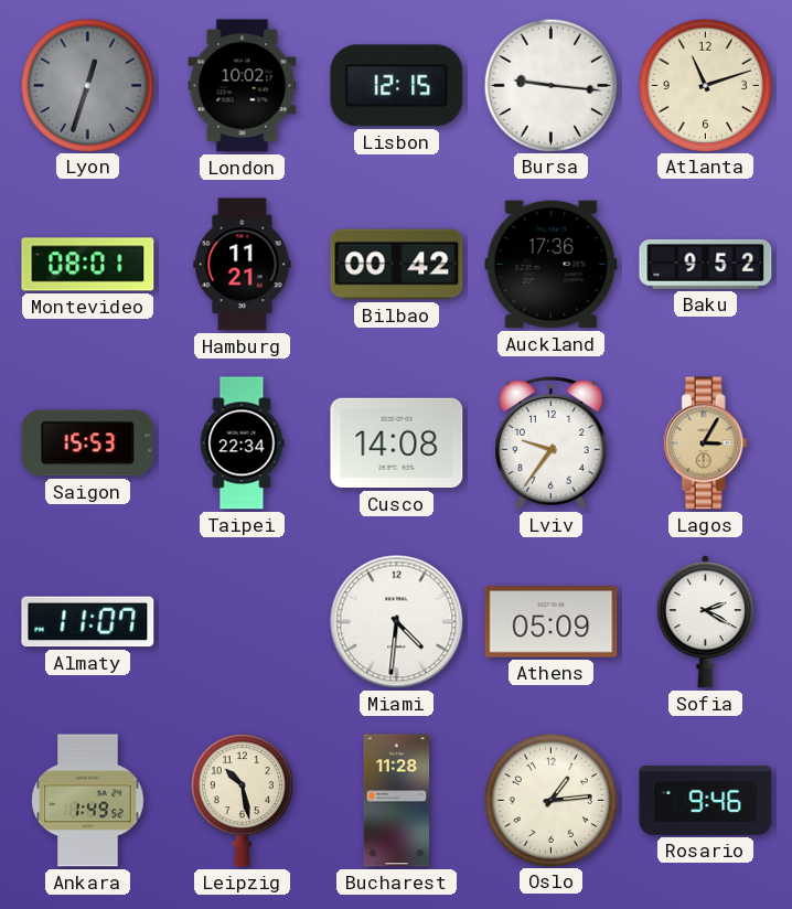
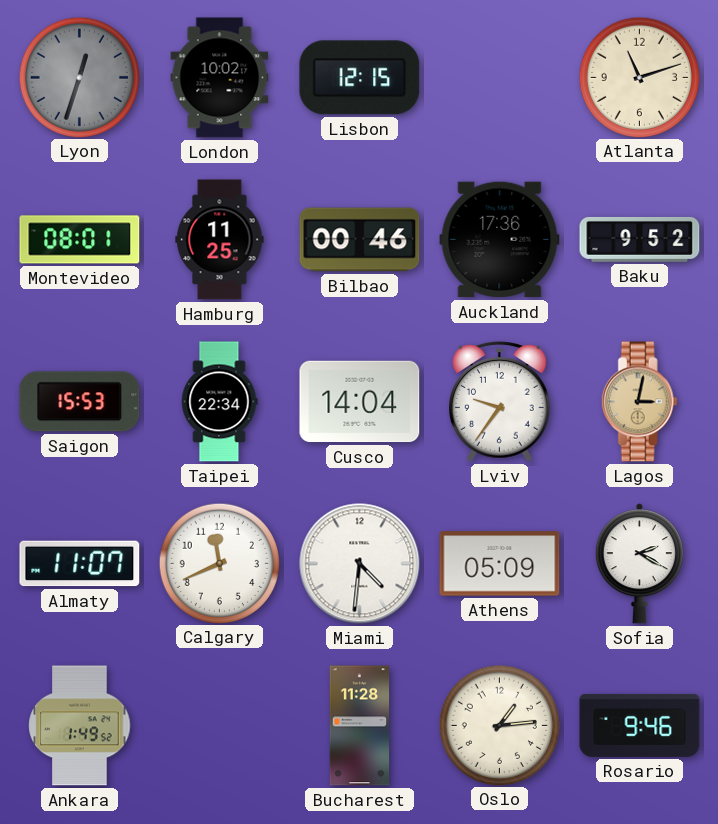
Bursa: 9:16 -> none
Hamburg: 11:21 -> 11:25
Bilbao: 00:42 -> 00:46
Cusco: 14:08 -> 14:04
Lagos: 3:05 -> 3:02
Calgary: none -> 11:41
Leipzig: 10:28 -> none
